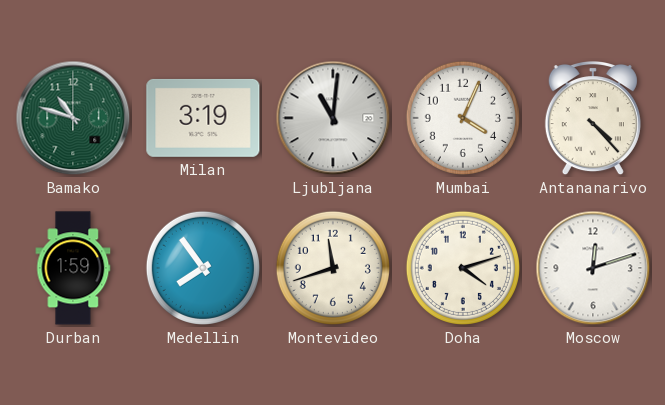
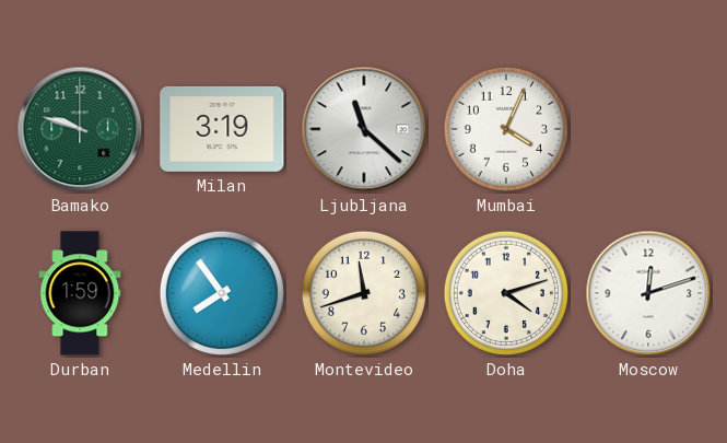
Bamako: 10:48 -> 9:48
Ljubljana: 11:01 -> 11:22
Antananarivo: 4:23 -> none
